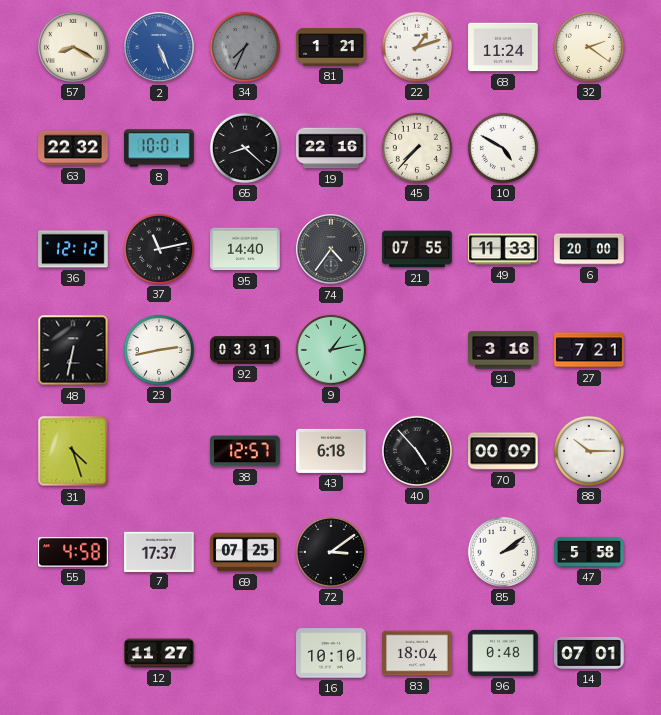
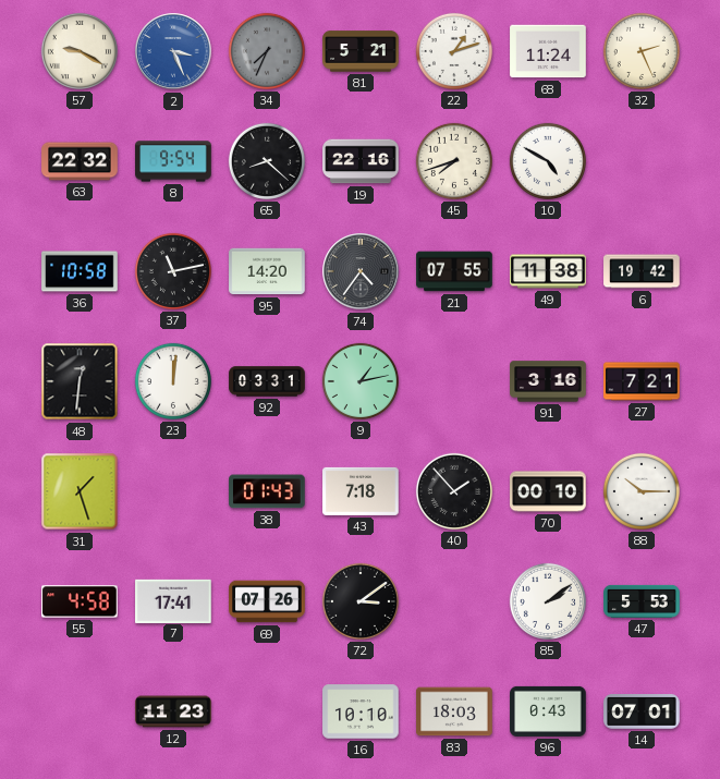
57: 8:20 -> 9:20
2: 5:26 -> 3:26
81: 1:21 -> 5:21
32: 2:21 -> 2:26
8: 10:01 -> 9:54
45: 7:37 -> 7:42
36: 12:12 -> 10:58
95: 14:40 -> 14:20
49: 11:33 -> 11:38
6: 20:00 -> 19:42
48: 6:32 -> 12:31
23: 2:43 -> 12:01
31: 4:27 -> 1:27
38: 12:57 -> 01:43
43: 6:18 -> 7:18
40: 4:53 -> 1:53
70: 00:09 -> 00:10
7: 17:37 -> 17:41
69: 07:25 -> 07:26
47: 5:58 -> 5:53
12: 11:27 -> 11:23
83: 18:04 -> 18:03
96: 0:48 -> 0:43
